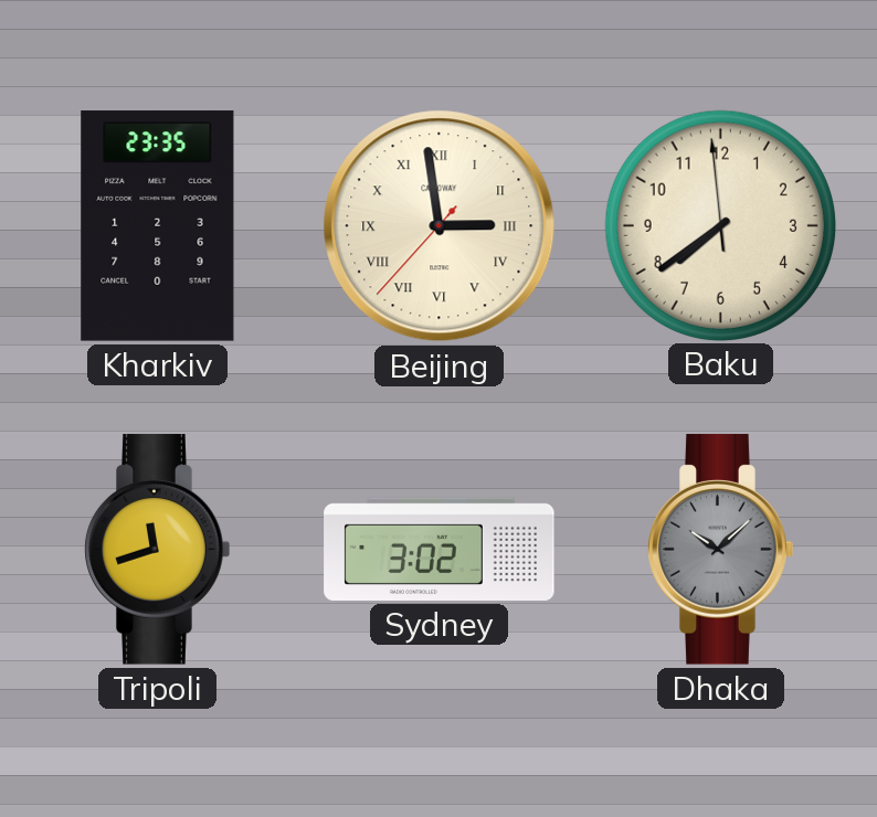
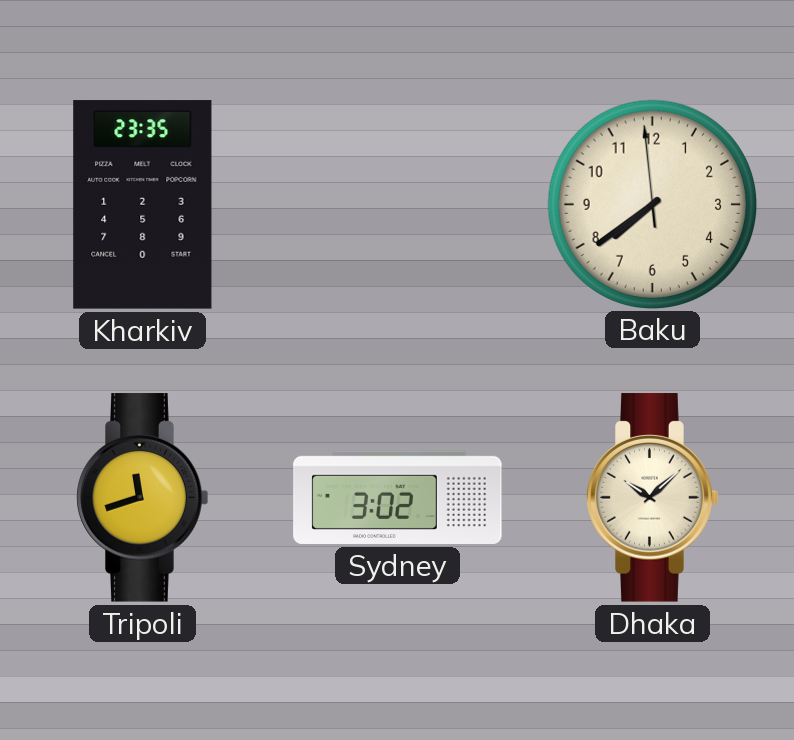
Beijing: 2:58 -> none
Dhaka dial: grey -> cream
